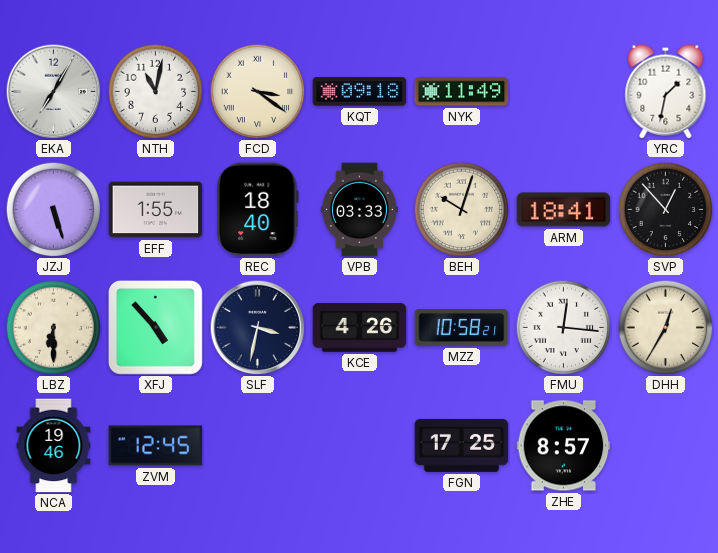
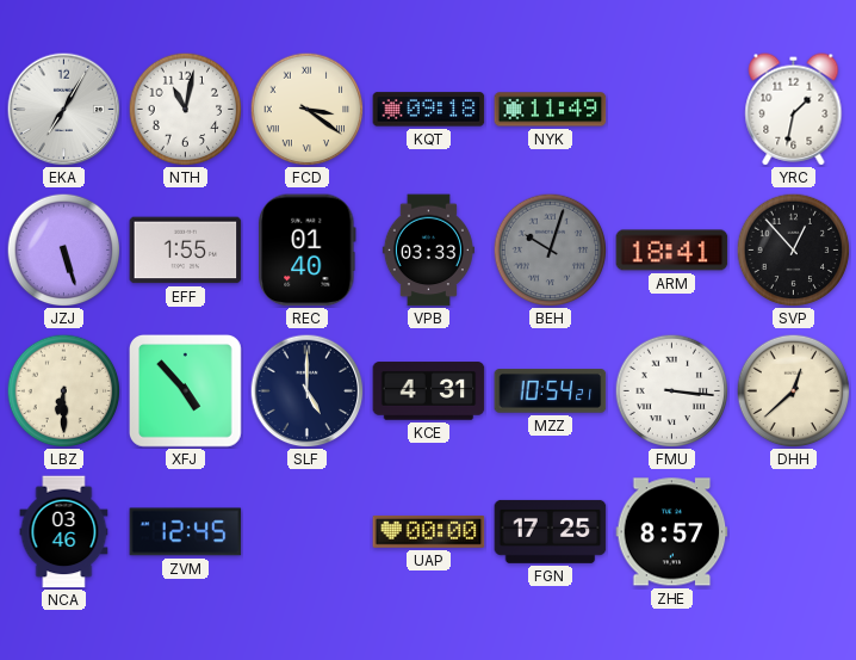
REC: 18:40 -> 01:40
BEH dial: cream -> grey
SLF: 3:32 -> 5:00
KCE: 4:26 -> 4:31
MZZ: 10:58 -> 10:54
FMU: 12:16 -> 3:16
DHH: 12:35 -> 12:38
NCA: 19:46 -> 03:46
UAP: none -> 00:00
